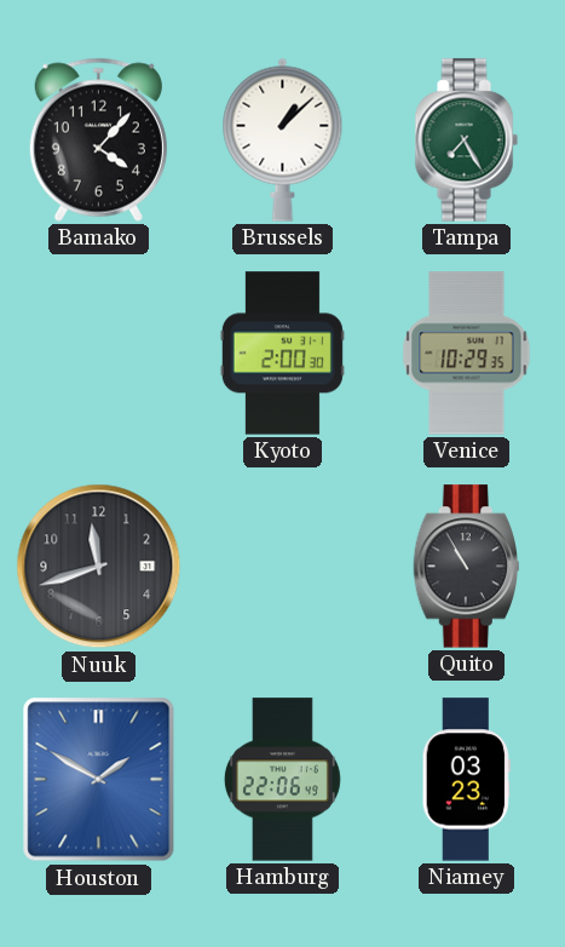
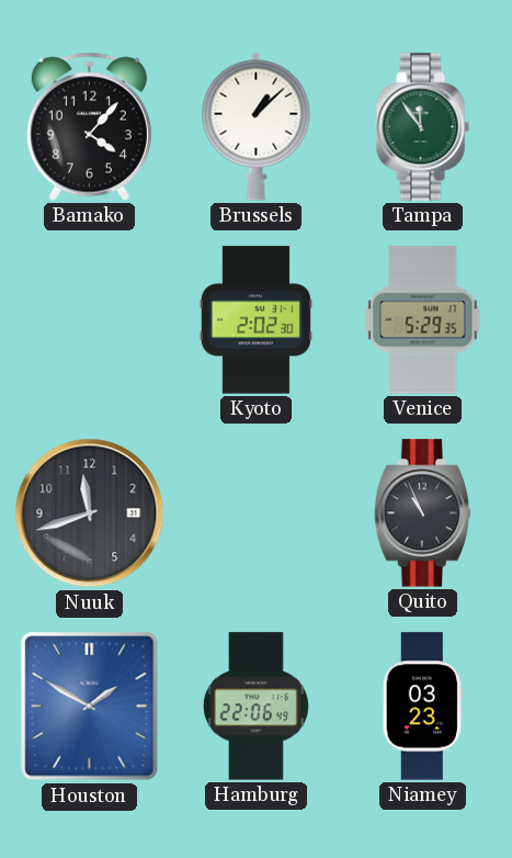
Tampa: 7:25 -> 11:54
Kyoto: 2:00 -> 2:02
Venice: 10:29 -> 5:29
Quito: 10:55 -> 10:56
